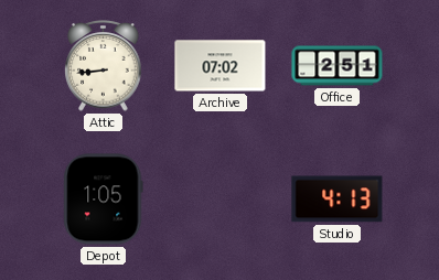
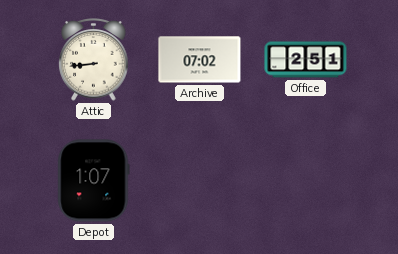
Depot: 1:05 -> 1:07
Studio: 4:13 -> none
